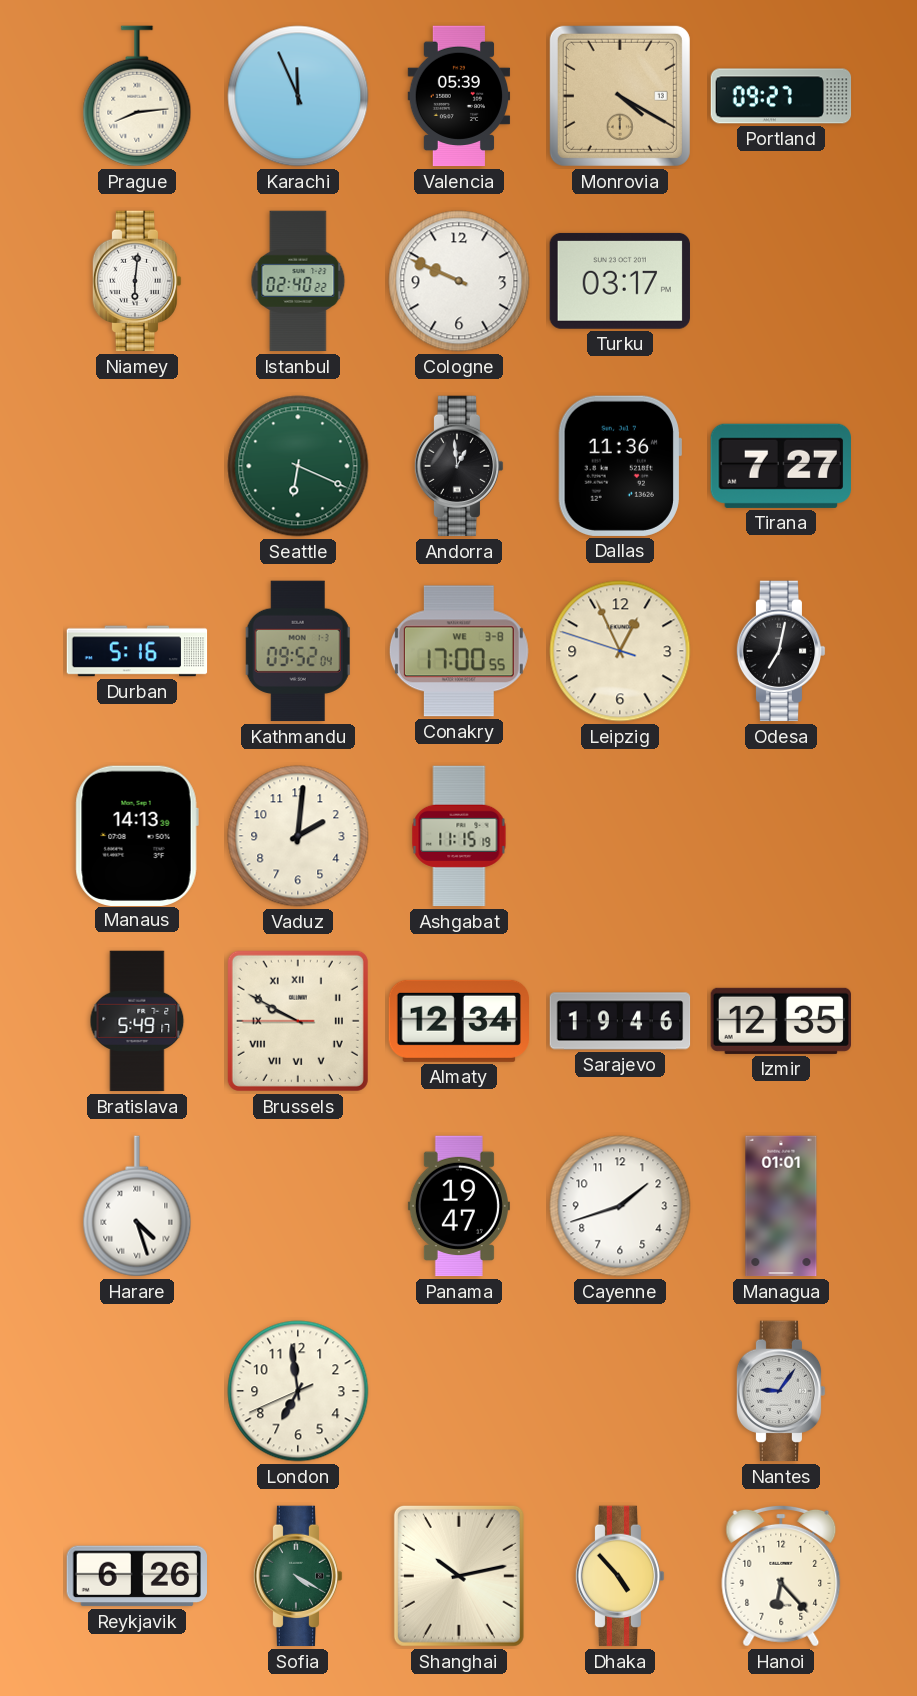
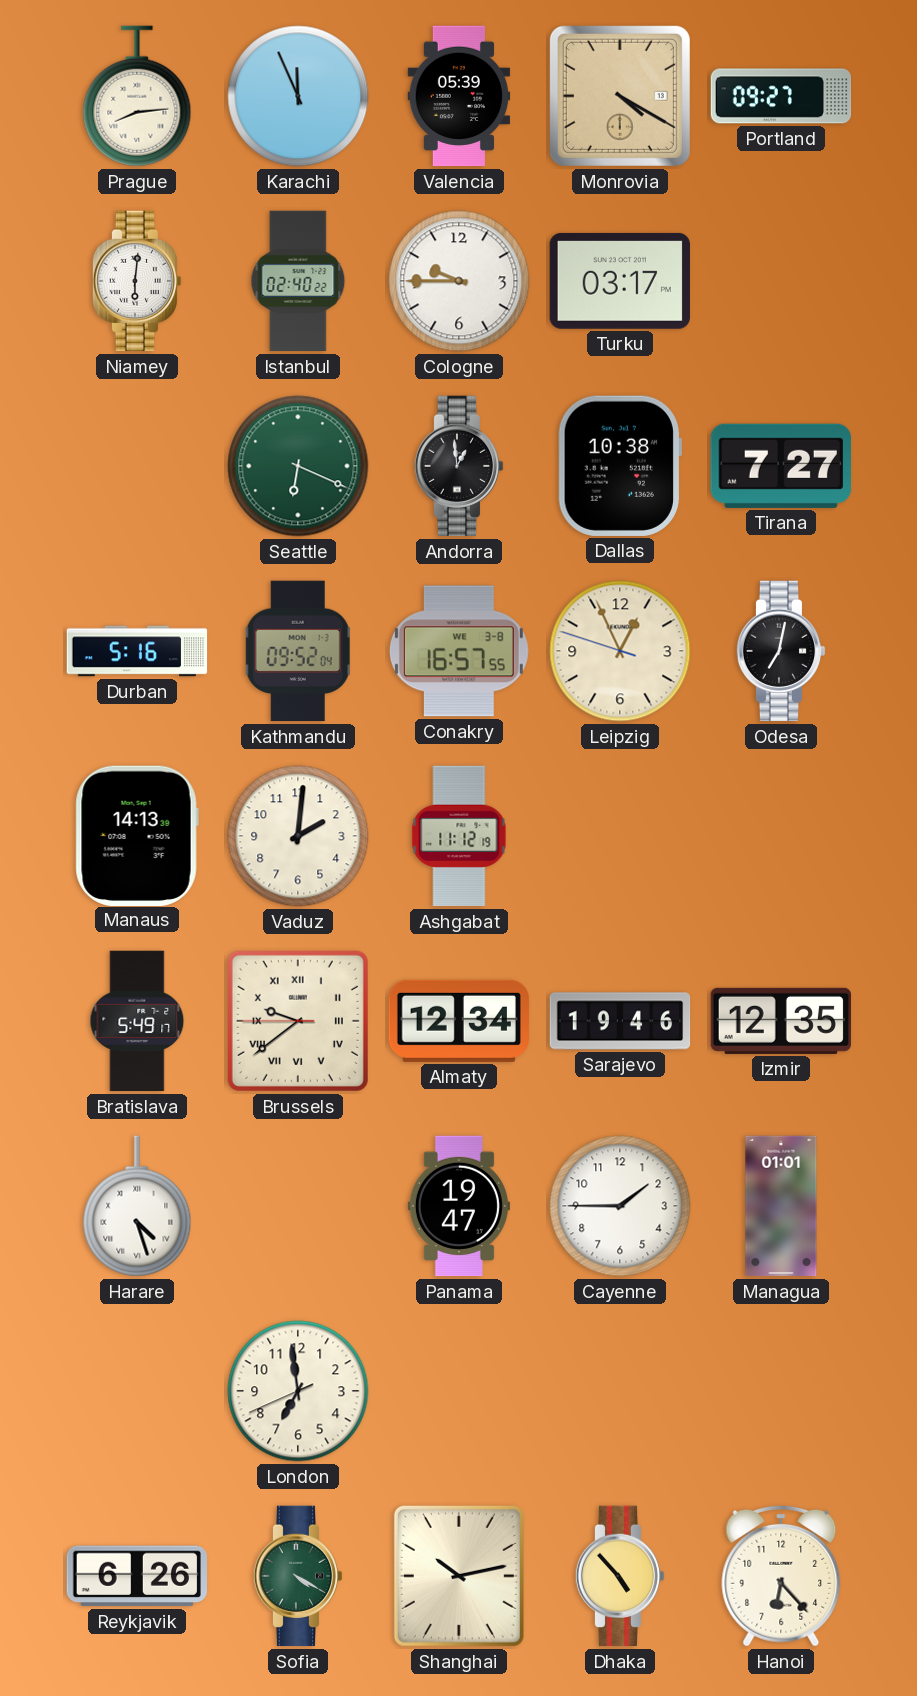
Cologne: 9:49 -> 9:45
Dallas: 11:36 -> 10:38
Conakry: 17:00 -> 16:57
Ashgabat: 11:15 -> 11:12
Brussels: 9:49 -> 9:38
Cayenne: 1:42 -> 1:45
Nantes: 9:06 -> none
